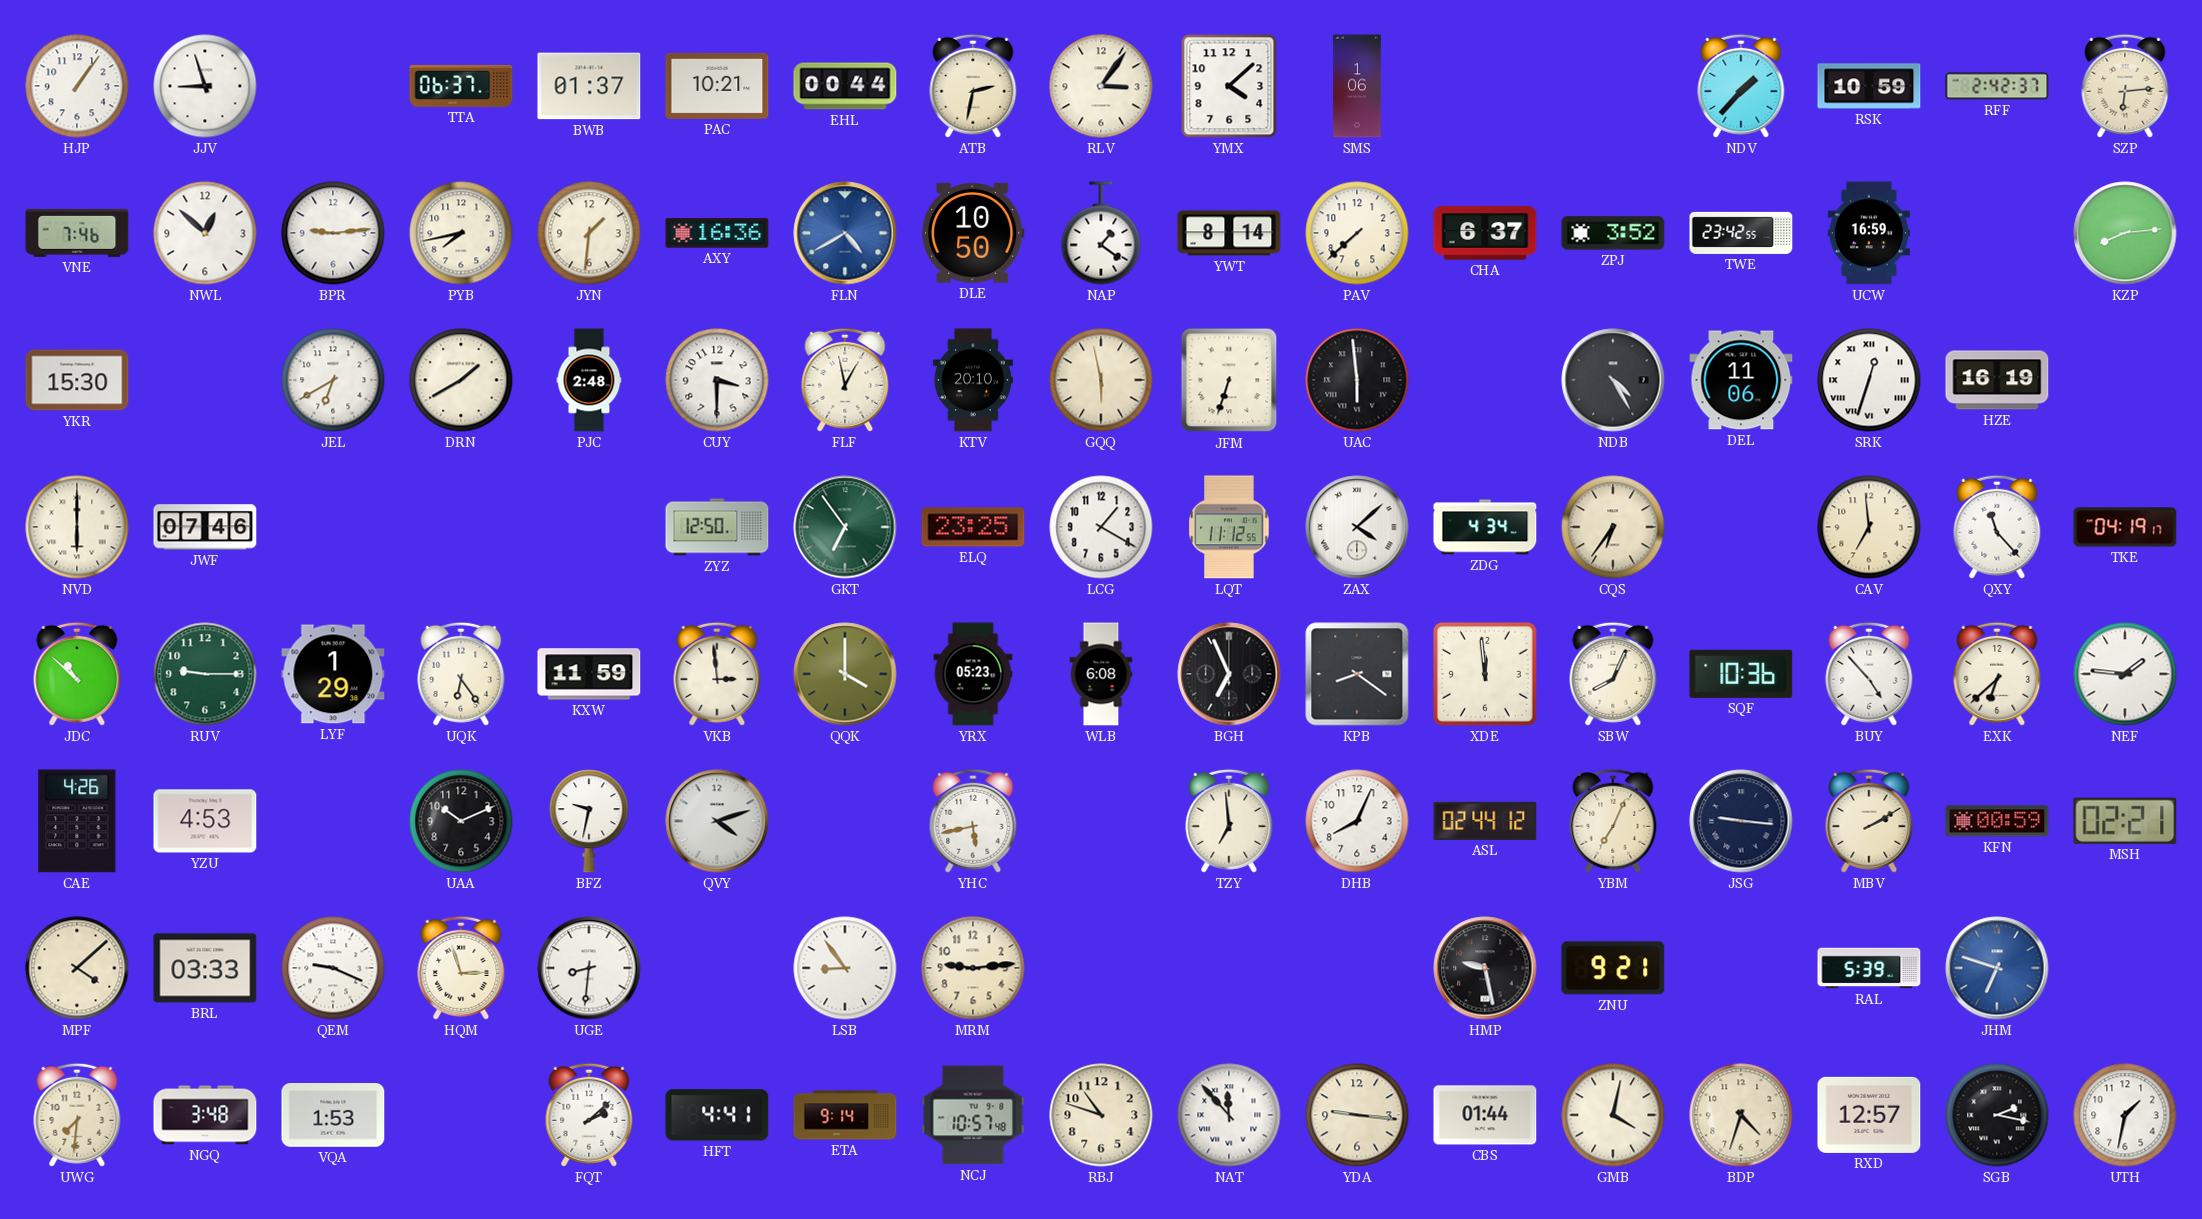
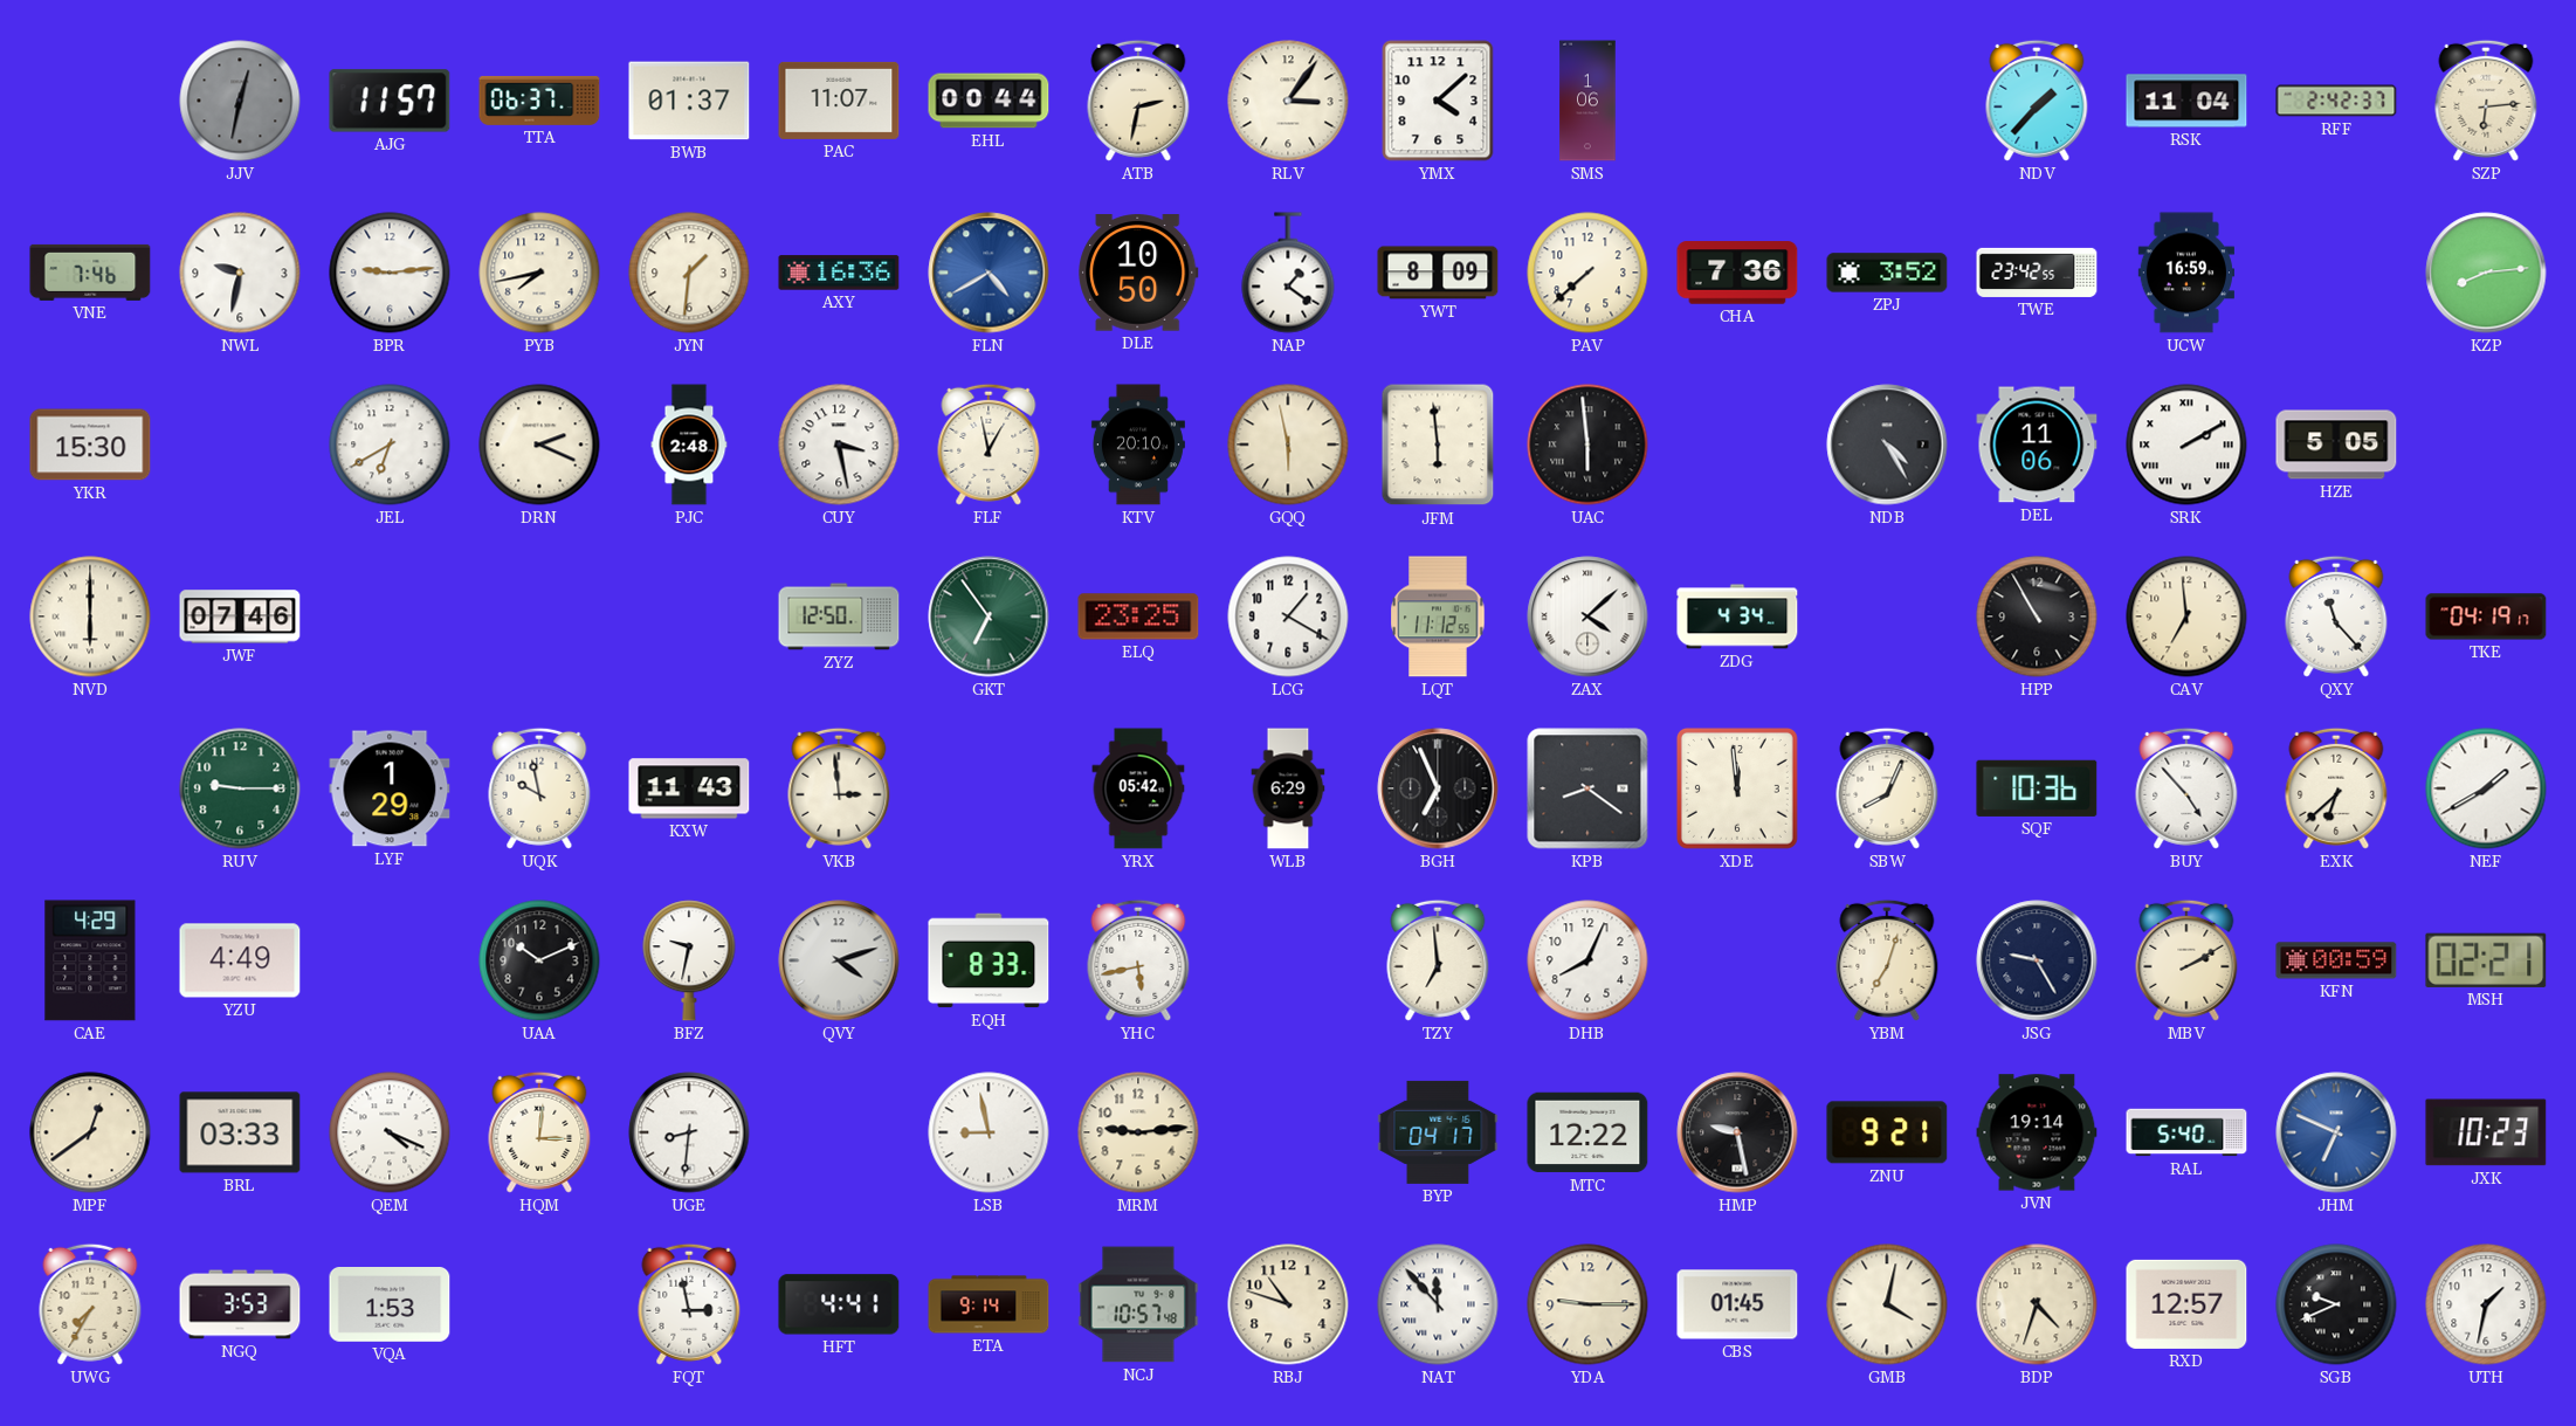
HJP: 1:06 -> none
JJV: 8:57 -> 12:32
JJV dial: white -> grey
AJG: none -> 11:57
PAC: 10:21 -> 11:07
RSK: 10:59 -> 11:04
NWL: 12:52 -> 9:32
YWT: 8:14 -> 8:09
CHA: 6:37 -> 7:36
DRN: 1:40 -> 2:19
CUY: 3:30 -> 3:28
JFM: 6:33 -> 5:59
SRK: 12:33 -> 2:10
HZE: 16:19 -> 5:05
CQS: 6:36 -> none
HPP: none -> 10:55
JDC: 10:52 -> none
UQK: 6:24 -> 9:58
KXW: 11:59 -> 11:43
QQK: 4:00 -> none
YRX: 05:23 -> 05:42
WLB: 6:08 -> 6:29
NEF: 1:46 -> 1:40
CAE: 4:26 -> 4:29
YZU: 4:53 -> 4:49
EQH: none -> 8:33
ASL: 02:44 -> none
YBM: 7:04 -> 7:03
JSG: 9:16 -> 9:25
MPF: 4:08 -> 12:39
QEM: 9:19 -> 4:19
HQM: 2:57 -> 3:01
LSB: 8:54 -> 8:58
BYP: none -> 04:17
MTC: none -> 12:22
JVN: none -> 19:14
RAL: 5:39 -> 5:40
JHM: 6:48 -> 6:49
JXK: none -> 10:23
UWG: 7:31 -> 7:35
NGQ: 3:48 -> 3:53
FQT: 2:08 -> 2:58
YDA: 9:16 -> 9:15
CBS: 01:44 -> 01:45
SGB: 2:17 -> 9:41
